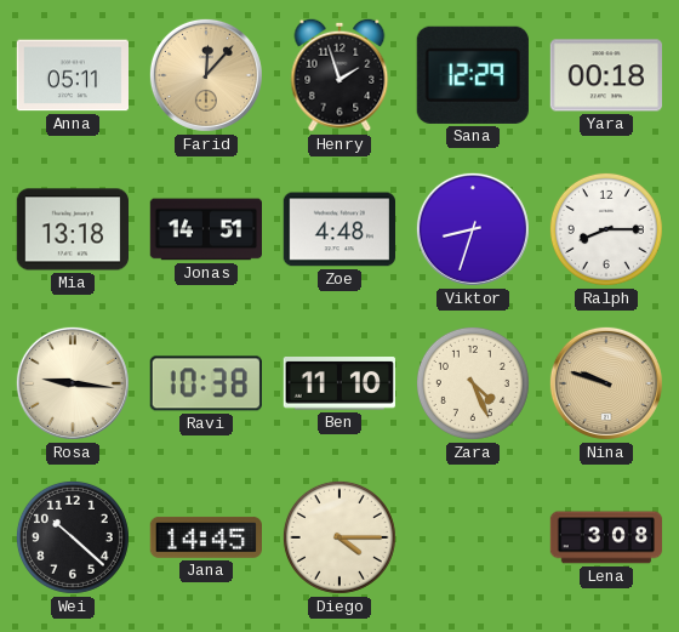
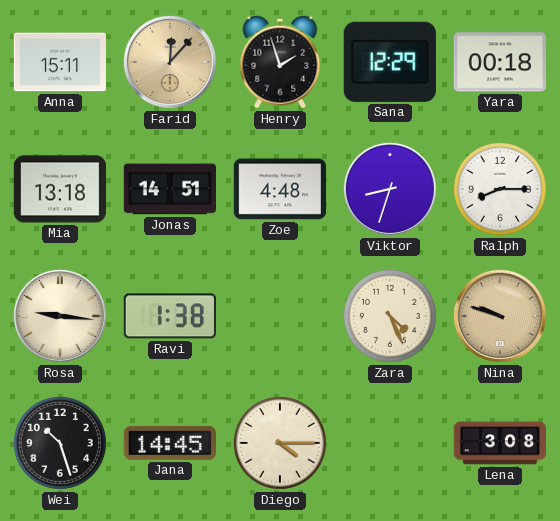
Anna: 05:11 -> 15:11
Ravi: 10:38 -> 1:38
Ben: 11:10 -> none
Wei: 10:22 -> 10:27
